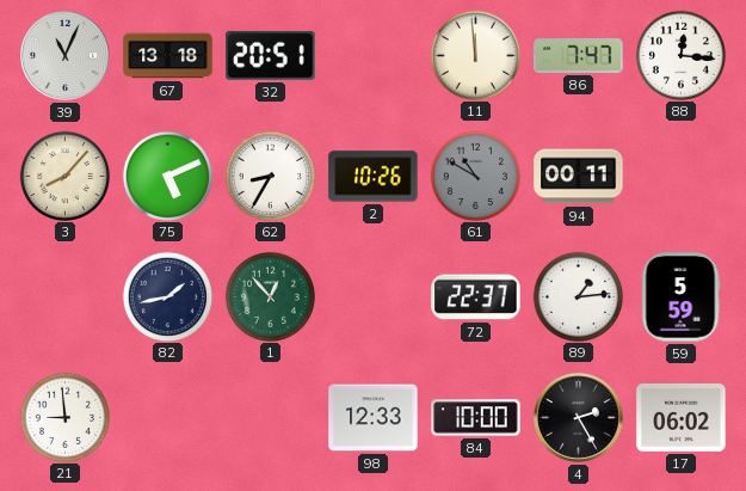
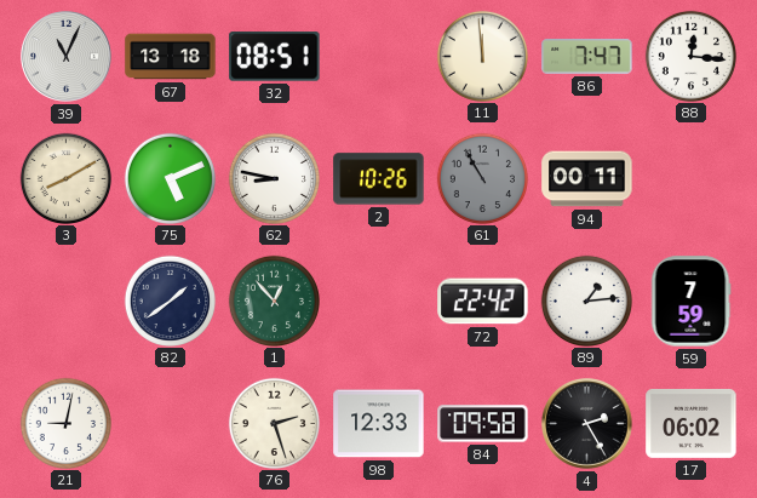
32: 20:51 -> 08:51
3: 8:07 -> 8:10
62: 8:35 -> 8:47
61: 10:50 -> 10:55
82: 1:43 -> 1:39
72: 22:37 -> 22:42
59: 5:59 -> 7:59
21: 8:59 -> 9:02
76: none -> 2:27
84: 10:00 -> 09:58
